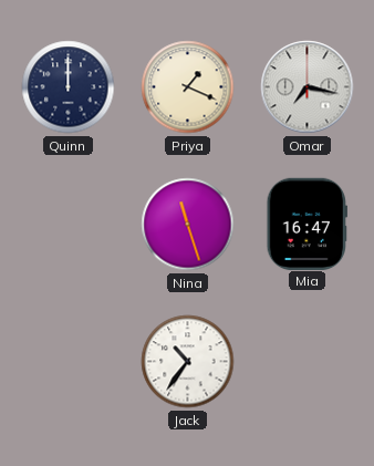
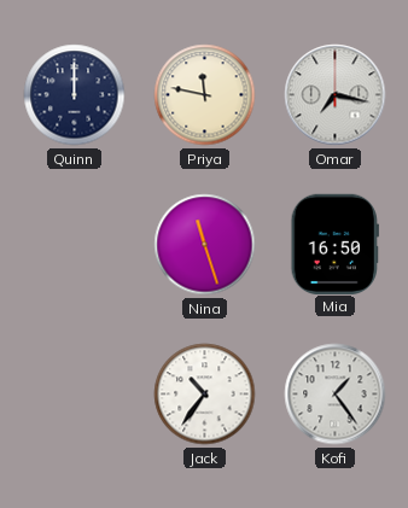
Priya: 1:19 -> 11:47
Mia: 16:47 -> 16:50
Kofi: none -> 1:24
